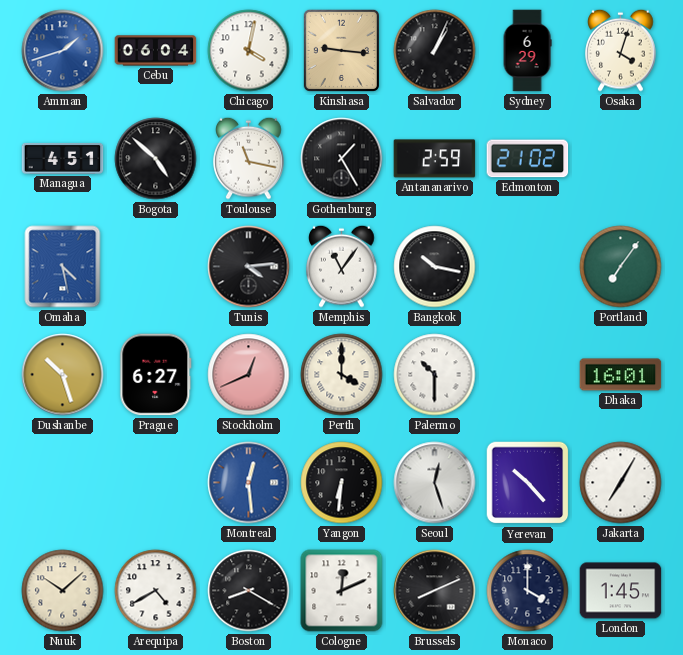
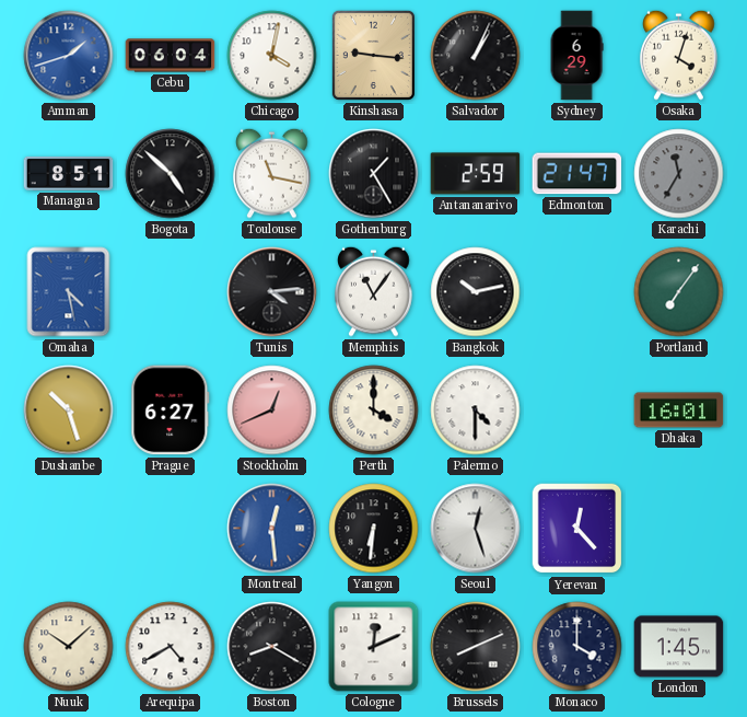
Managua: 4:51 -> 8:51
Edmonton: 21:02 -> 21:47
Karachi: none -> 11:35
Bangkok: 10:17 -> 10:13
Palermo: 10:30 -> 4:30
Yerevan: 10:23 -> 12:23
Jakarta: 7:05 -> none
